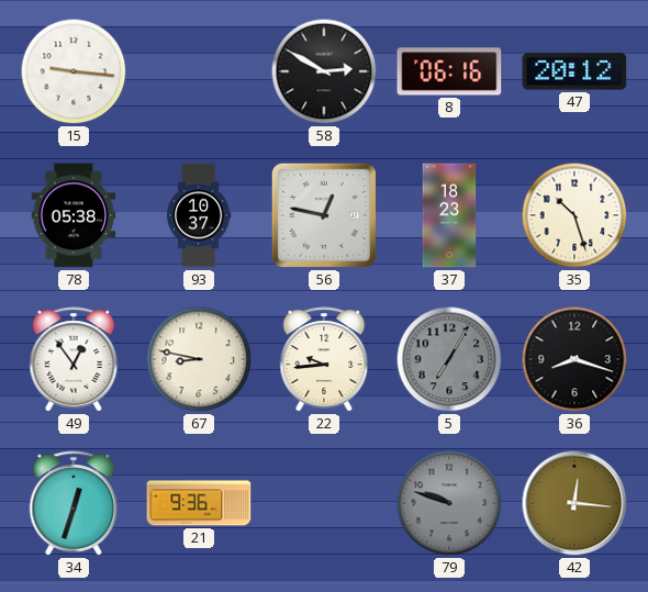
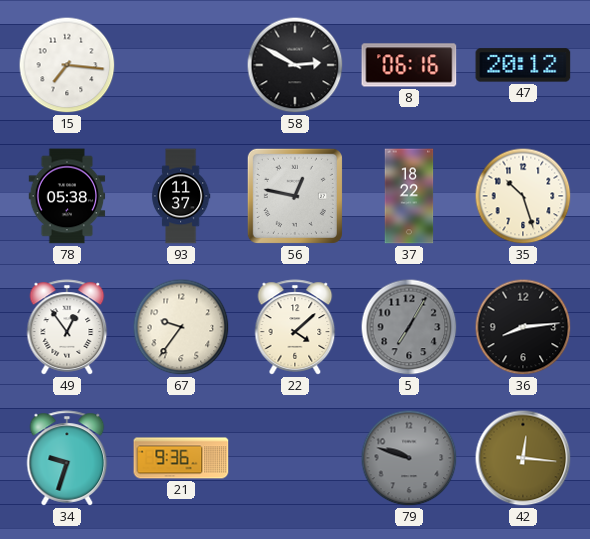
15: 9:16 -> 7:16
93: 10:37 -> 11:37
37: 18:23 -> 18:22
67: 8:47 -> 9:36
22: 9:44 -> 4:08
36: 8:18 -> 8:14
34: 12:33 -> 9:33
